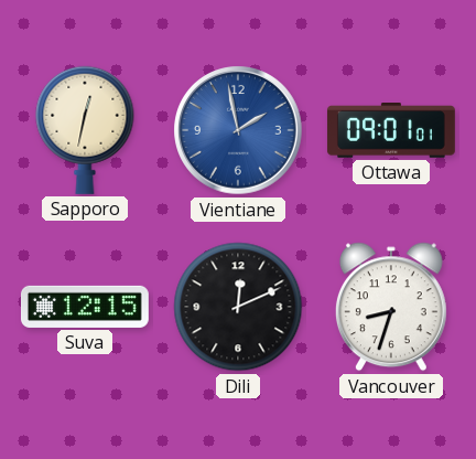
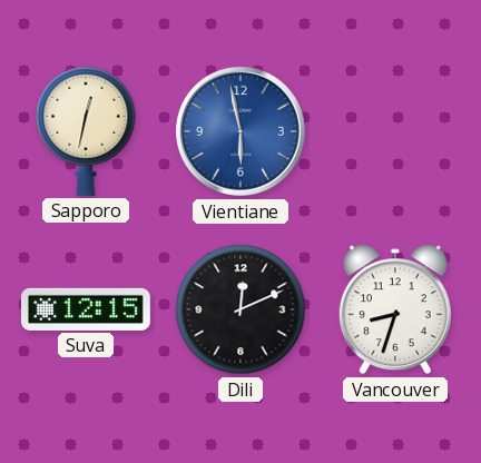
Vientiane: 1:58 -> 5:58
Ottawa: 09:01 -> none
